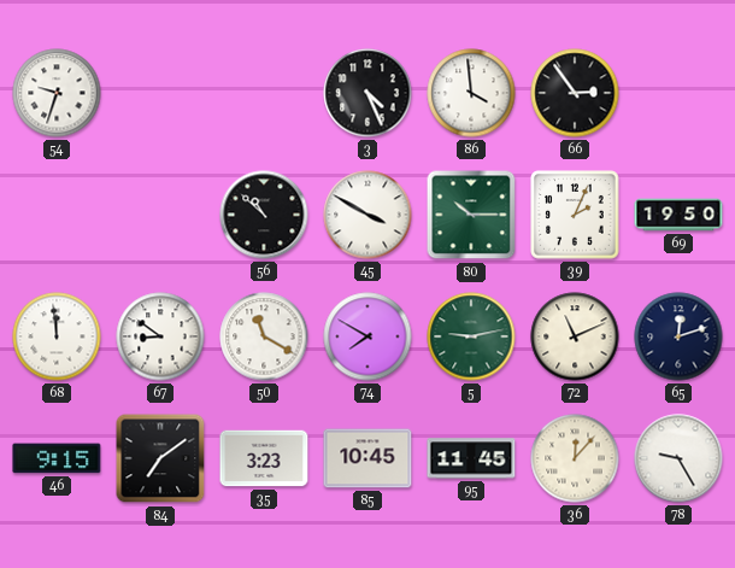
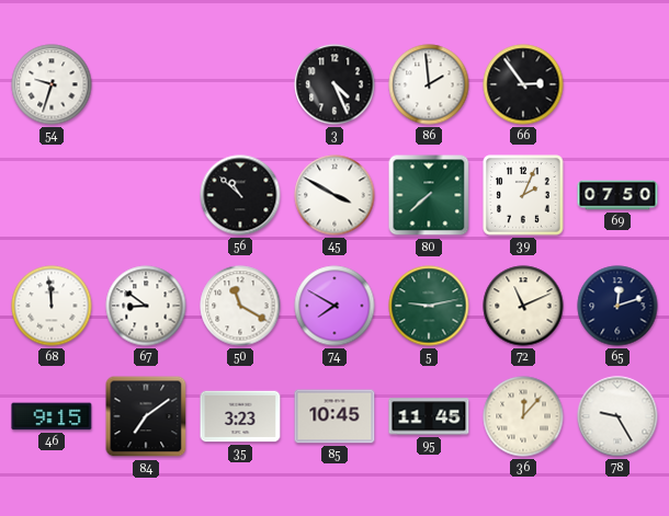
86: 3:59 -> 1:59
80: 10:15 -> 7:38
69: 19:50 -> 07:50
